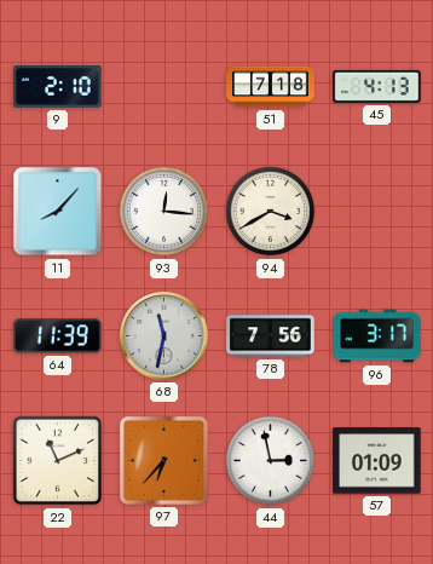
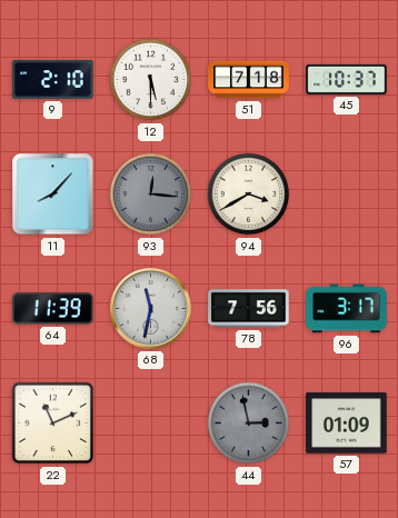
12: none -> 5:30
45: 4:13 -> 10:37
93 dial: white -> grey
97: 6:37 -> none
44 dial: white -> grey
